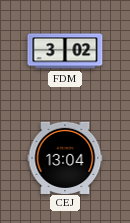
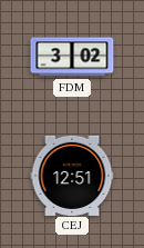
CEJ: 13:04 -> 12:51
